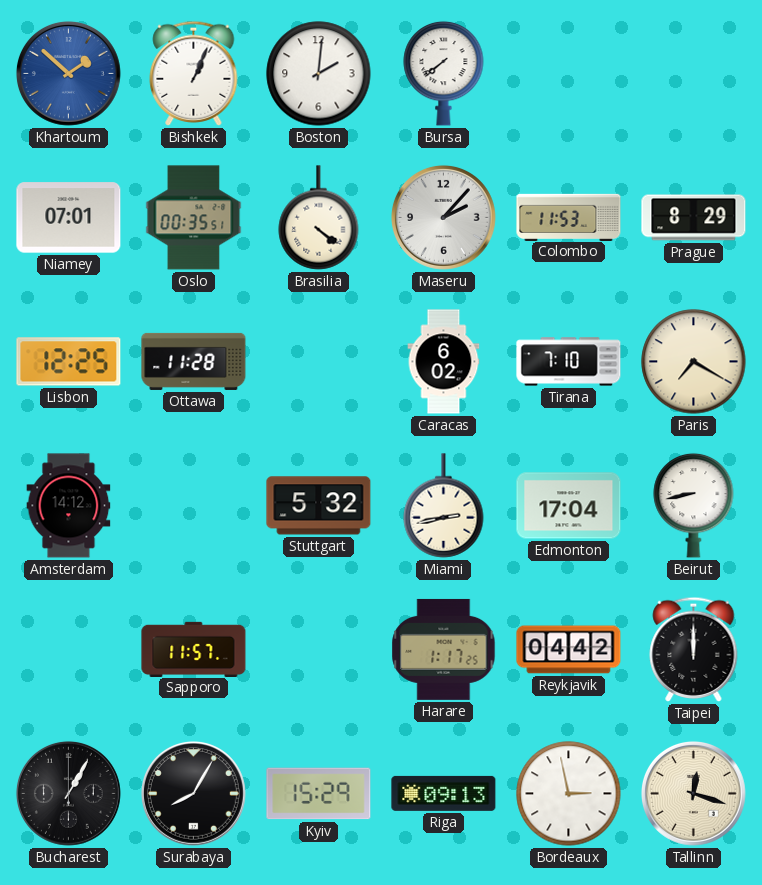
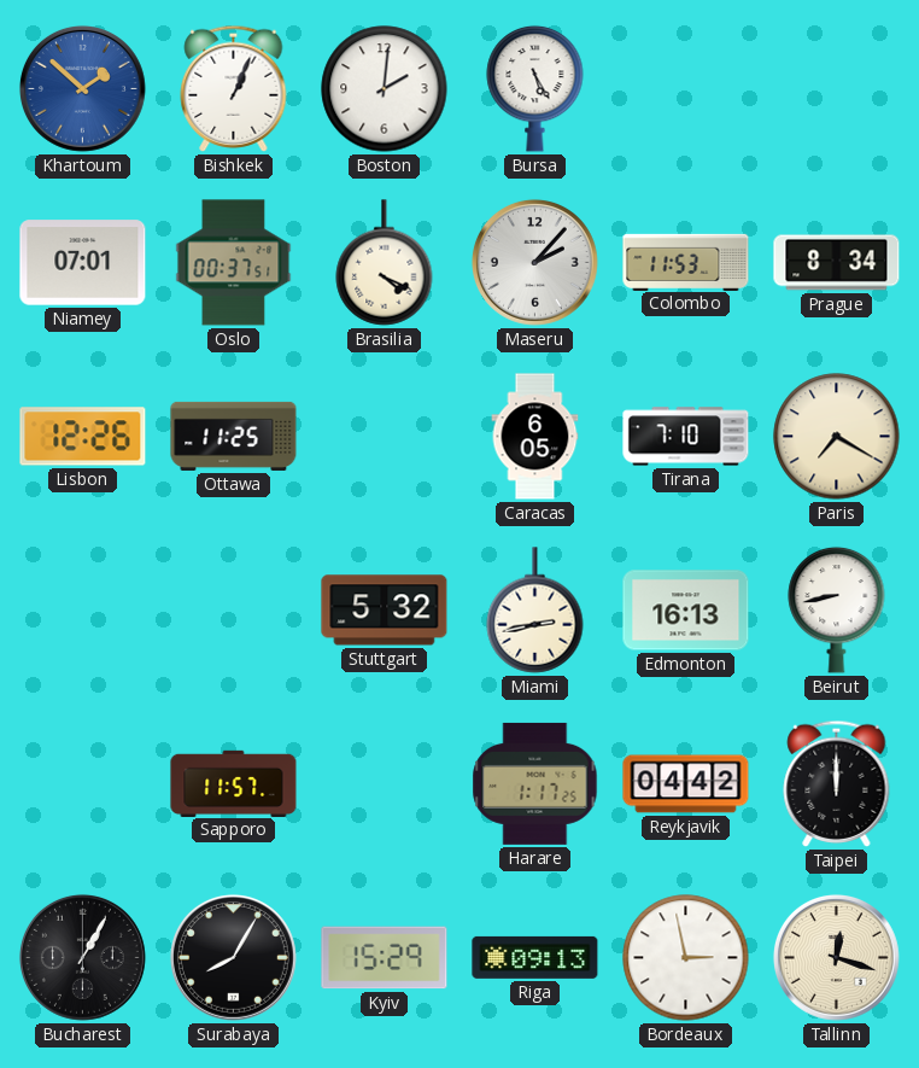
Bursa: 7:39 -> 5:25
Oslo: 00:35 -> 00:37
Brasilia: 4:21 -> 4:19
Prague: 8:29 -> 8:34
Lisbon: 12:25 -> 12:26
Ottawa: 11:28 -> 11:25
Caracas: 6:02 -> 6:05
Amsterdam: 14:12 -> none
Edmonton: 17:04 -> 16:13
